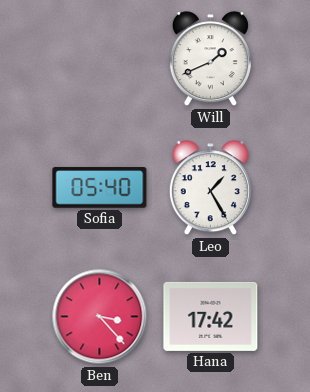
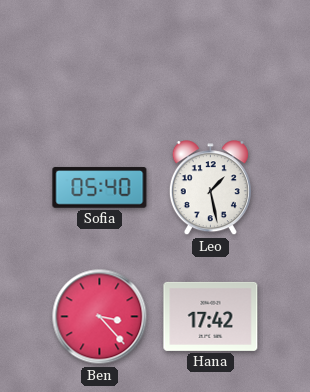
Will: 1:41 -> none
Leo: 1:25 -> 1:28
